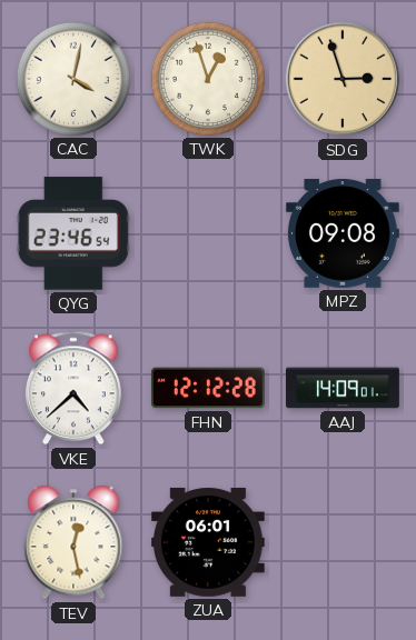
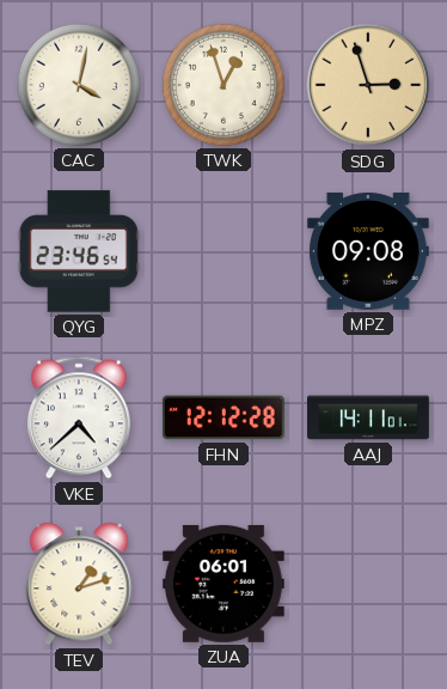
AAJ: 14:09 -> 14:11
TEV: 12:28 -> 1:12
